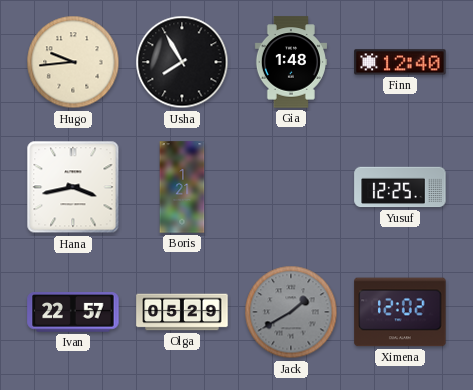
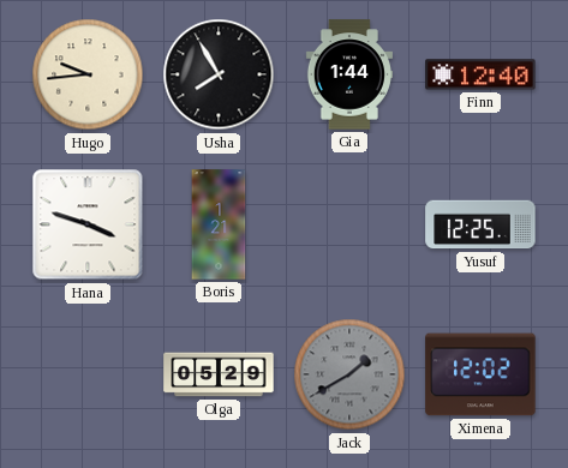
Gia: 1:48 -> 1:44
Hana: 3:43 -> 3:48
Ivan: 22:57 -> none
